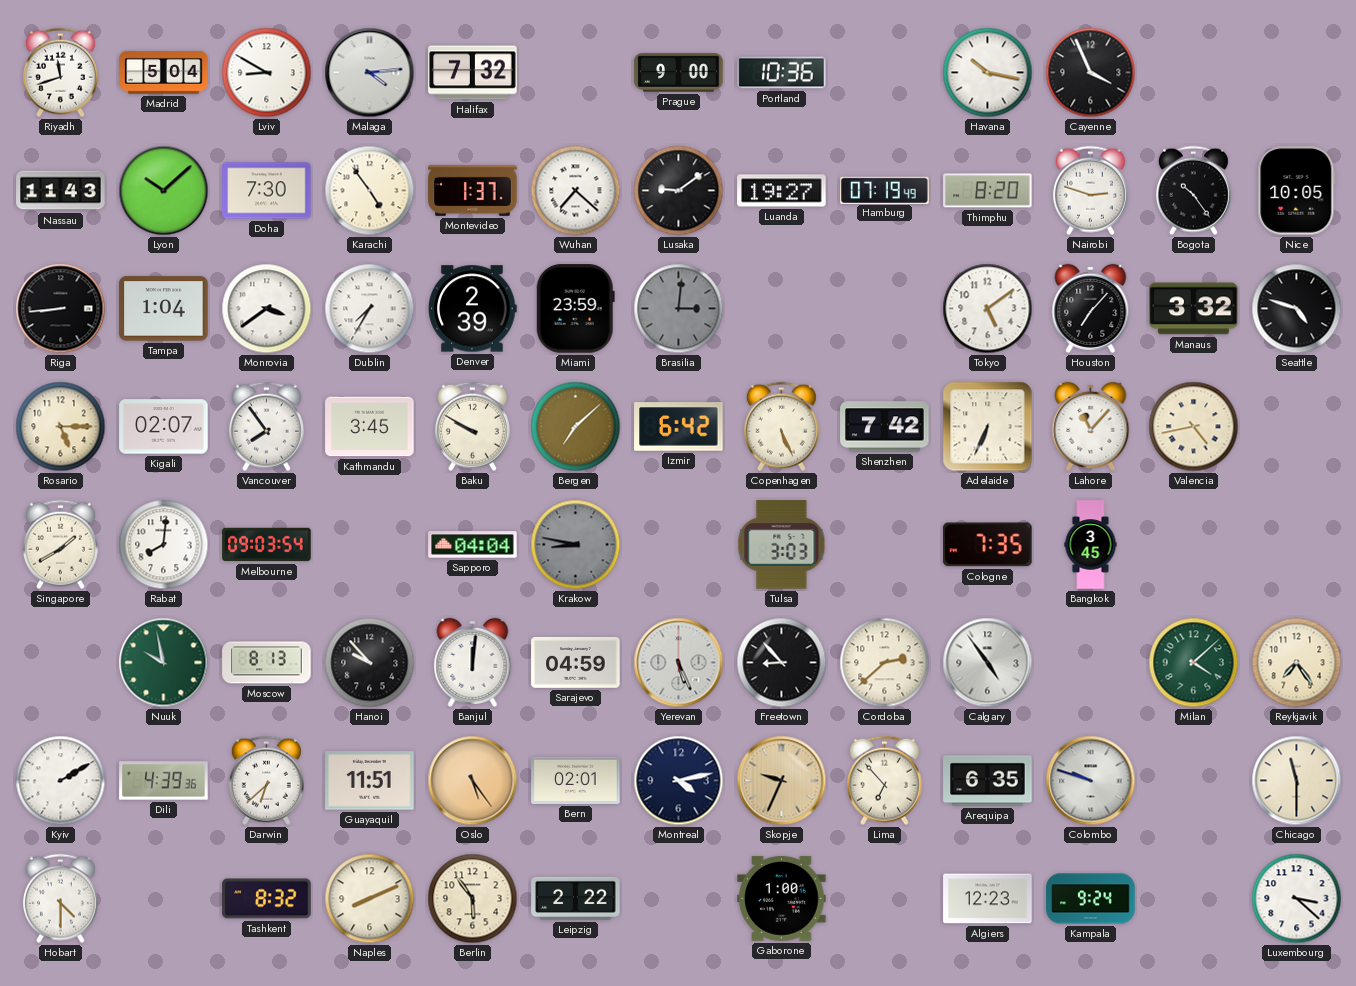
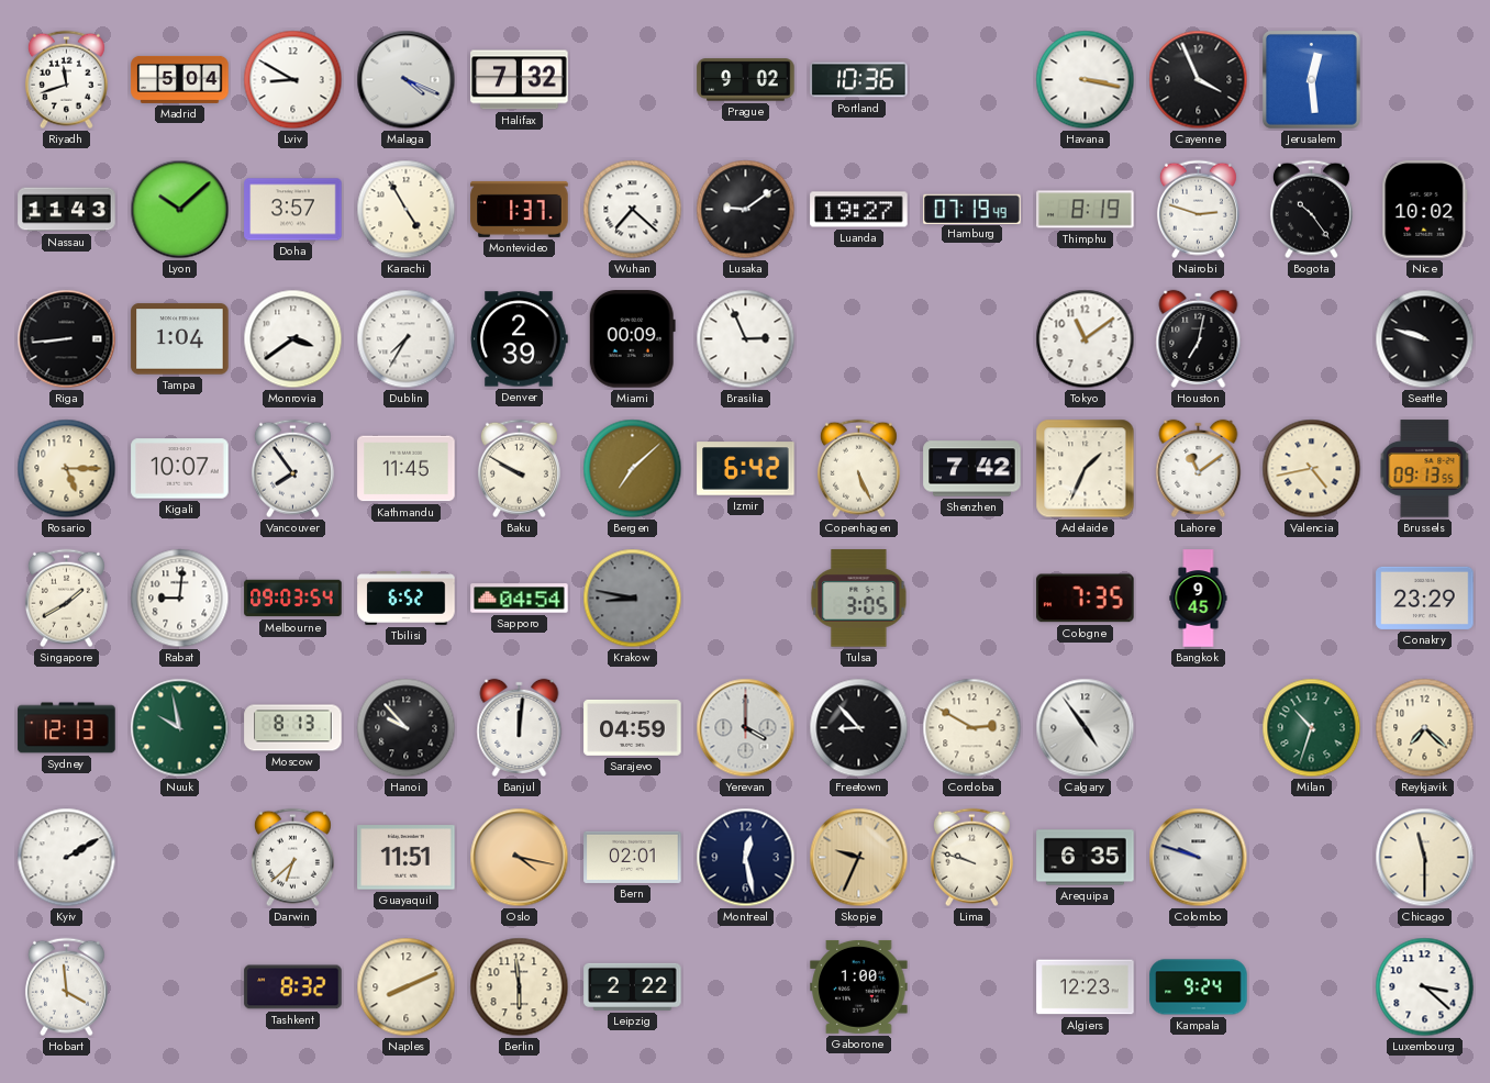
Malaga: 4:14 -> 4:19
Prague: 9:00 -> 9:02
Havana: 10:17 -> 3:17
Jerusalem: none -> 12:29
Doha: 7:30 -> 3:57
Karachi: 4:54 -> 4:55
Thimphu: 8:20 -> 8:19
Nice: 10:05 -> 10:02
Miami: 23:59 -> 00:09
Brasilia: 3:01 -> 2:56
Brasilia dial: grey -> white
Tokyo: 5:09 -> 11:09
Houston: 7:07 -> 7:02
Manaus: 3:32 -> none
Seattle: 4:48 -> 9:48
Kigali: 02:07 -> 10:07
Kathmandu: 3:45 -> 11:45
Adelaide: 6:34 -> 1:34
Lahore: 11:07 -> 11:09
Brussels: none -> 09:13
Rabat: 8:01 -> 9:01
Tbilisi: none -> 6:52
Sapporo: 04:04 -> 04:54
Tulsa: 3:03 -> 3:05
Bangkok: 3:45 -> 9:45
Conakry: none -> 23:29
Sydney: none -> 12:13
Yerevan: 5:26 -> 4:00
Cordoba: 2:38 -> 2:50
Milan: 4:08 -> 10:33
Reykjavik: 7:24 -> 7:22
Dili: 4:39 -> none
Oslo: 5:24 -> 4:17
Montreal: 4:13 -> 12:28
Lima: 6:53 -> 9:48
Hobart: 4:30 -> 3:59
Berlin: 5:54 -> 5:59
